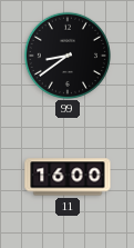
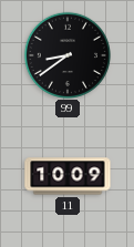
11: 16:00 -> 10:09
